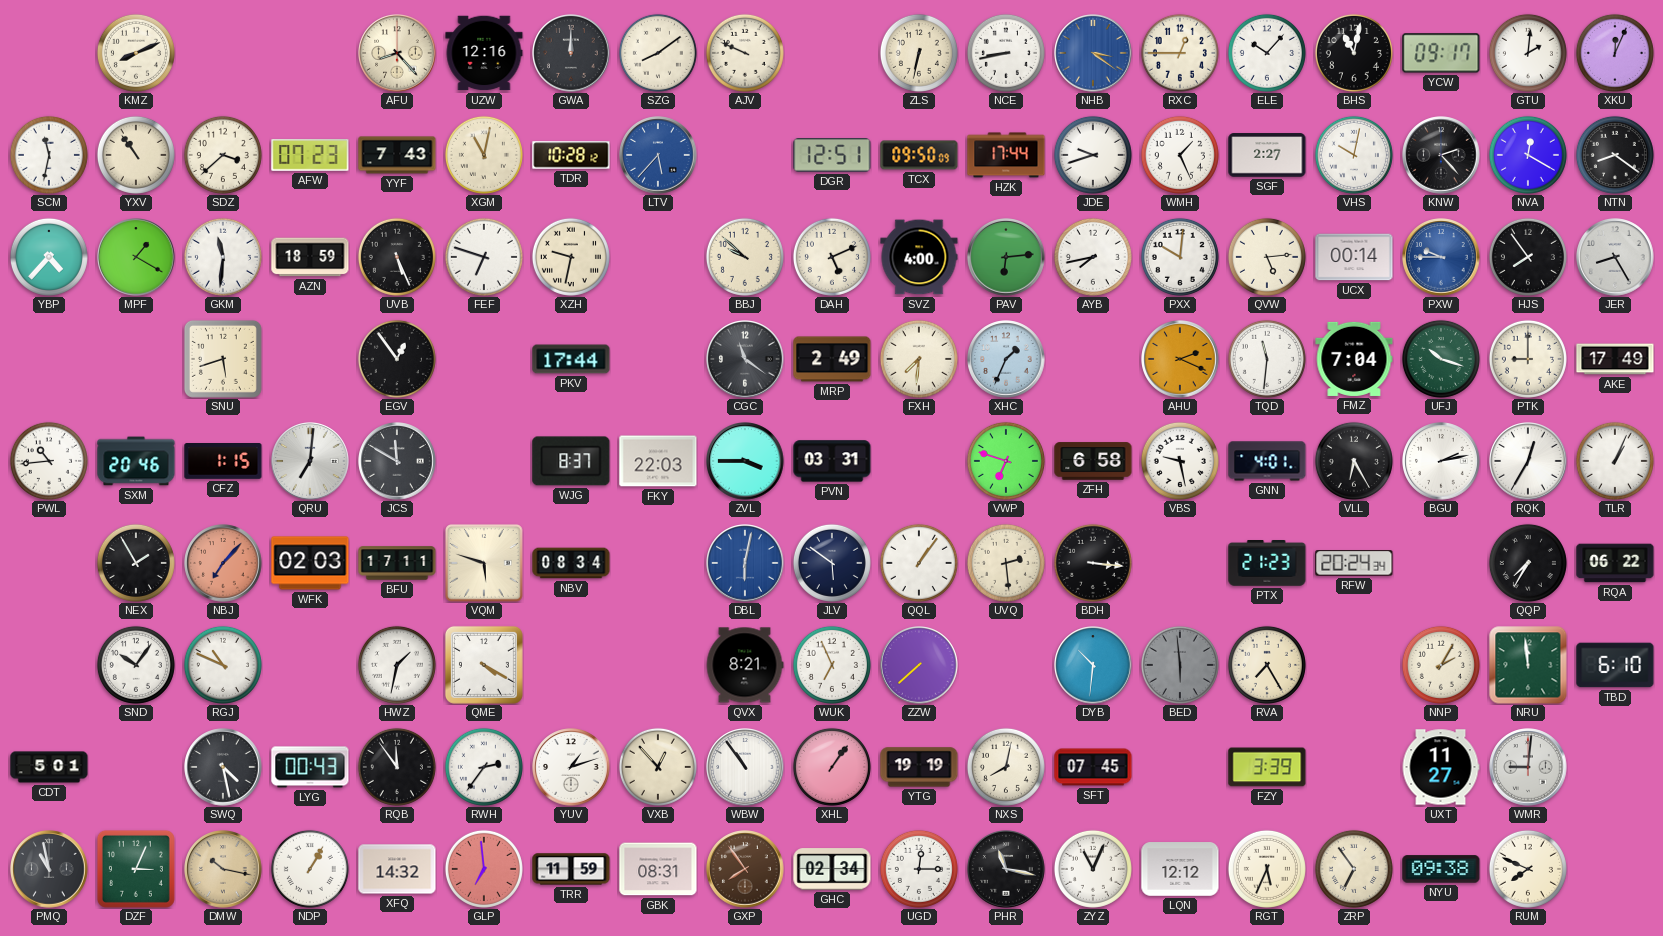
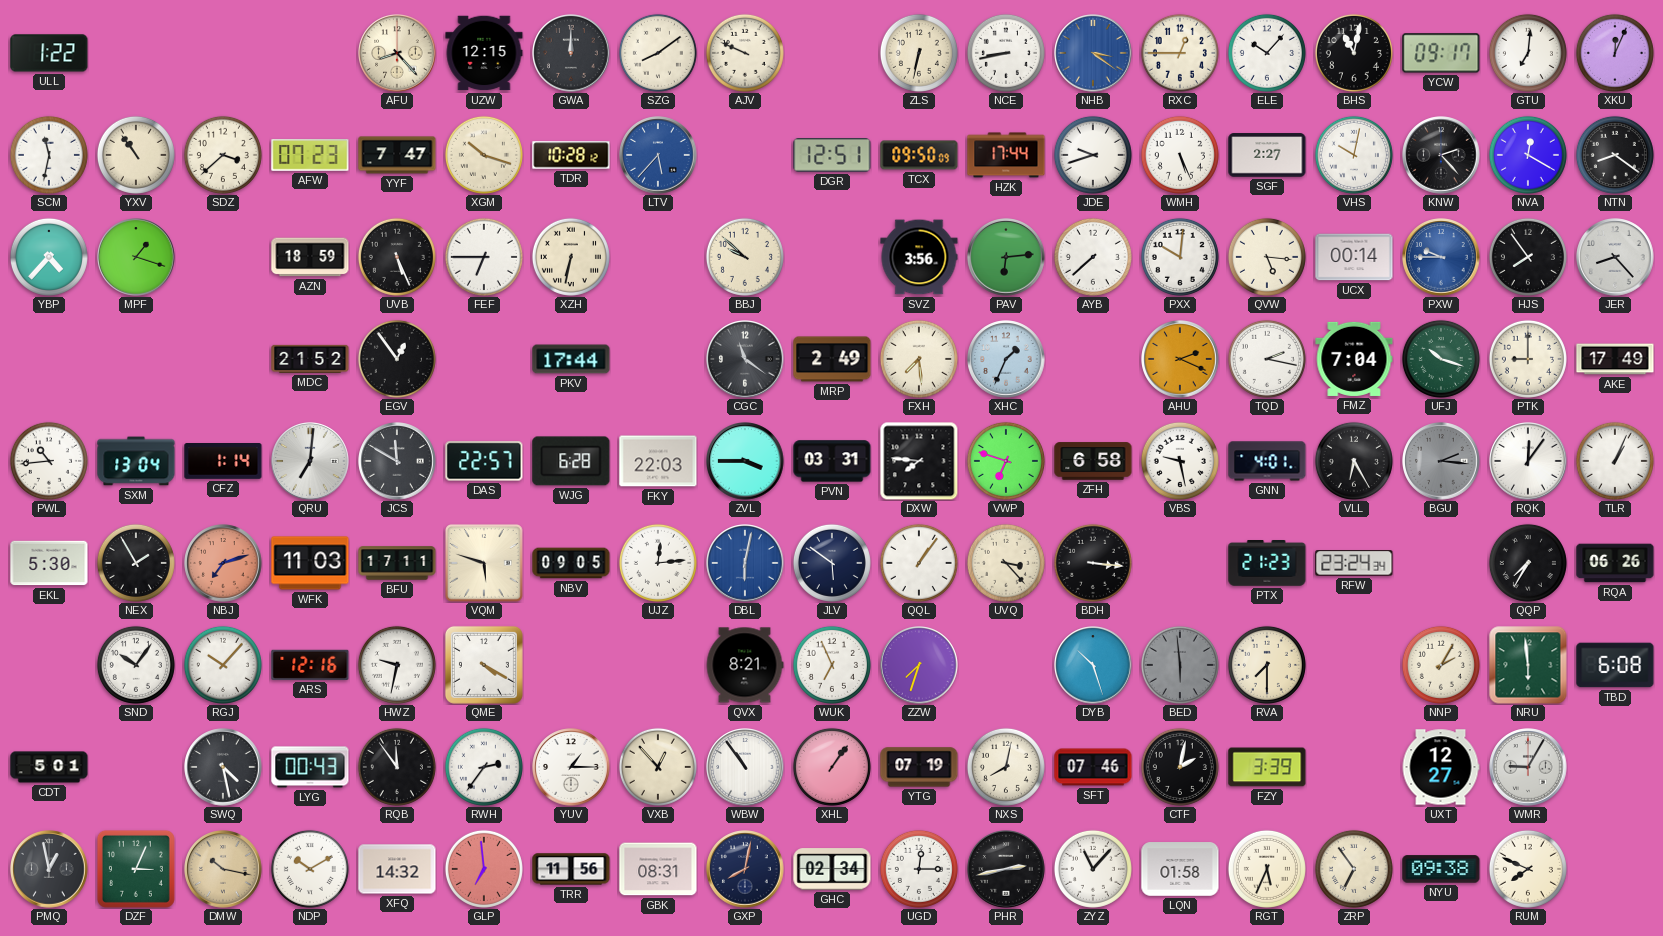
ULL: none -> 1:22
KMZ: 8:11 -> none
UZW: 12:16 -> 12:15
GTU: 2:01 -> 7:01
YYF: 7:43 -> 7:47
XGM: 11:02 -> 10:18
WMH: 1:26 -> 5:26
MPF: 1:20 -> 1:18
GKM: 11:31 -> none
FEF: 6:48 -> 6:45
XZH: 9:32 -> 6:32
DAH: 5:11 -> none
SVZ: 4:00 -> 3:56
AYB: 7:43 -> 7:38
QVW: 5:14 -> 5:16
JER: 8:25 -> 8:23
SNU: 5:42 -> none
MDC: none -> 21:52
FXH: 7:31 -> 7:29
TQD: 11:31 -> 2:17
SXM: 20:46 -> 13:04
CFZ: 1:15 -> 1:14
DAS: none -> 22:57
WJG: 8:37 -> 6:28
DXW: none -> 7:46
BGU: 2:13 -> 2:16
BGU dial: white -> grey
RQK: 12:35 -> 12:06
EKL: none -> 5:30
NBJ: 7:07 -> 7:12
WFK: 02:03 -> 11:03
NBV: 08:34 -> 09:05
UJZ: none -> 12:14
UVQ: 2:29 -> 3:23
RFW: 20:24 -> 23:24
RQA: 06:22 -> 06:26
RGJ: 10:49 -> 10:07
ARS: none -> 12:16
HWZ: 1:32 -> 9:32
ZZW: 7:38 -> 7:33
DYB: 10:31 -> 10:27
RVA: 7:25 -> 7:30
NRU: 11:59 -> 5:59
TBD: 6:10 -> 6:08
YUV: 1:12 -> 1:15
YTG: 19:19 -> 07:19
SFT: 07:45 -> 07:46
CTF: none -> 2:02
UXT: 11:27 -> 12:27
WMR: 9:01 -> 9:05
PMQ: 10:58 -> 12:58
NDP: 1:05 -> 10:10
TRR: 11:59 -> 11:56
GXP: 7:54 -> 8:02
GXP dial: brown -> navy
PHR: 11:17 -> 2:43
ZYZ: 11:04 -> 11:07
LQN: 12:12 -> 01:58
